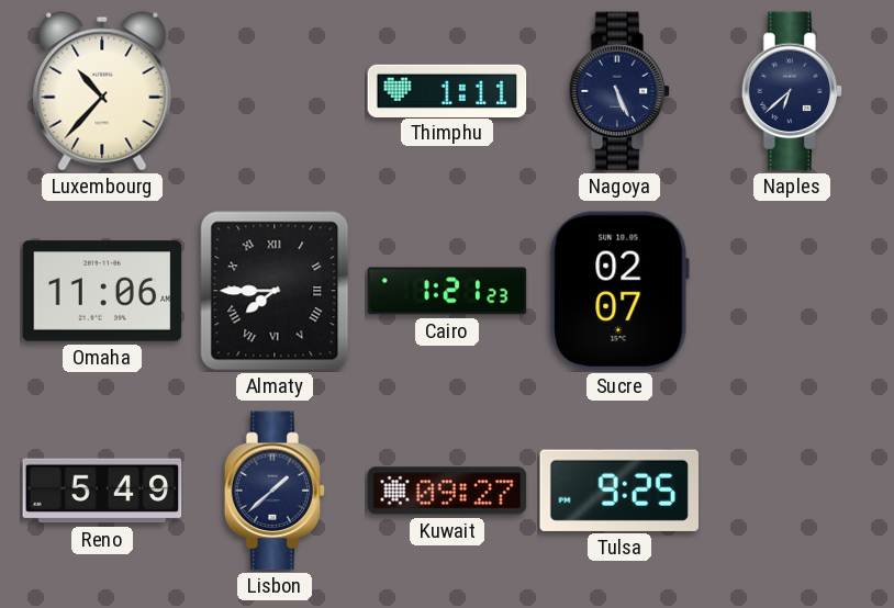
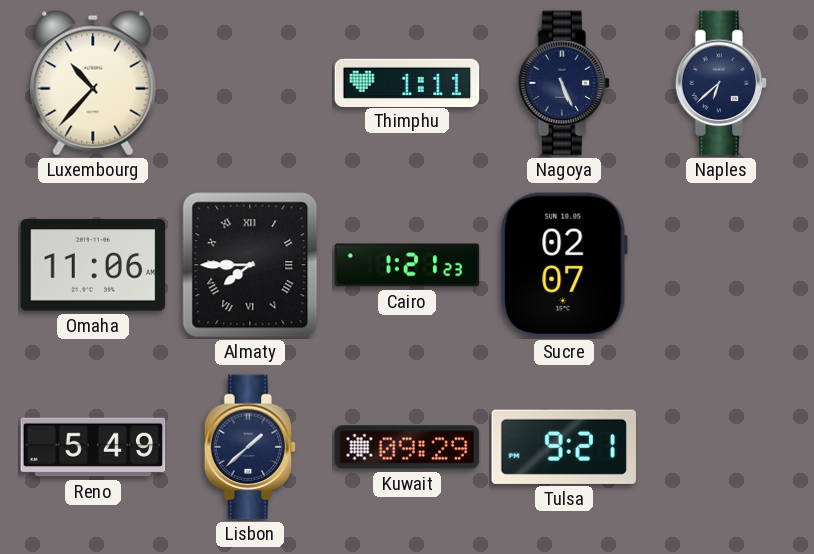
Kuwait: 09:27 -> 09:29
Tulsa: 9:25 -> 9:21
